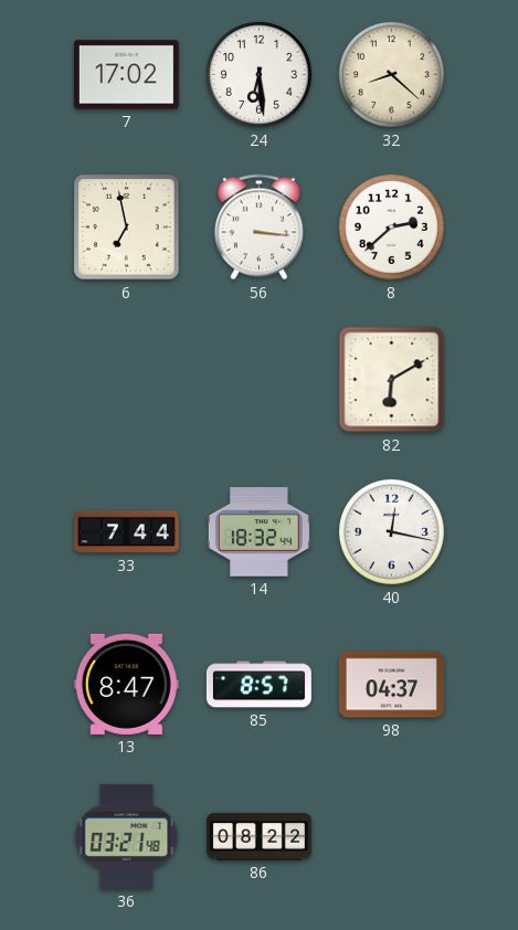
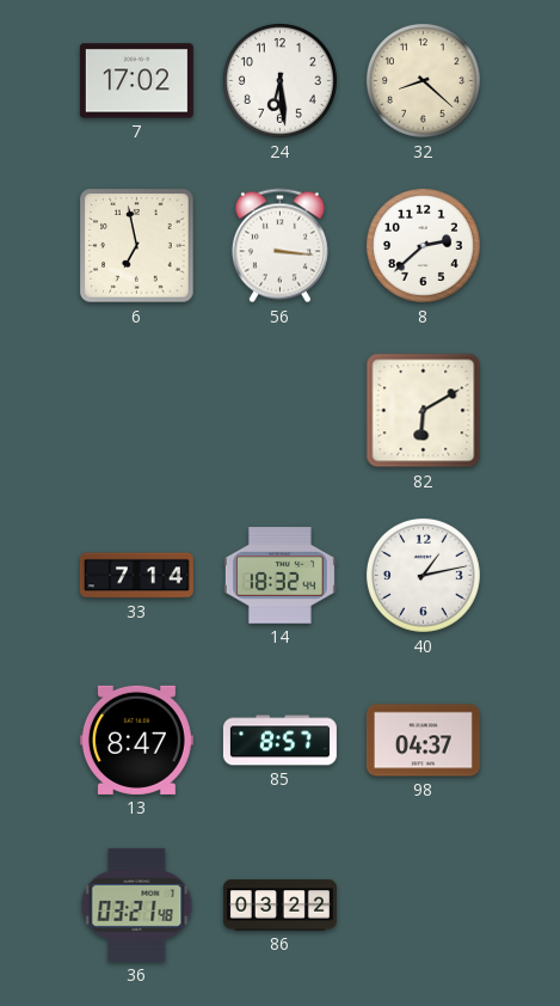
33: 7:44 -> 7:14
40: 12:17 -> 1:13
86: 08:22 -> 03:22
